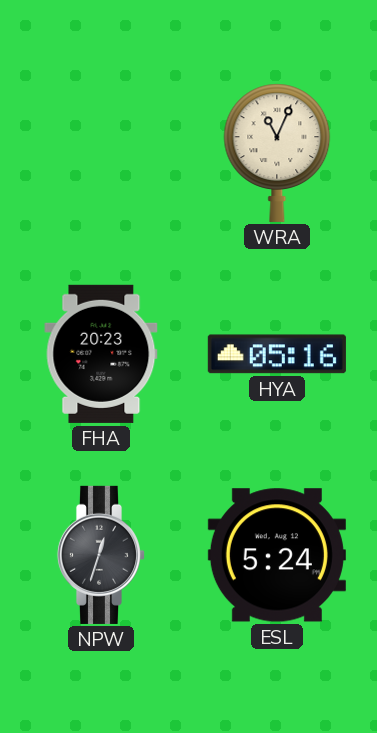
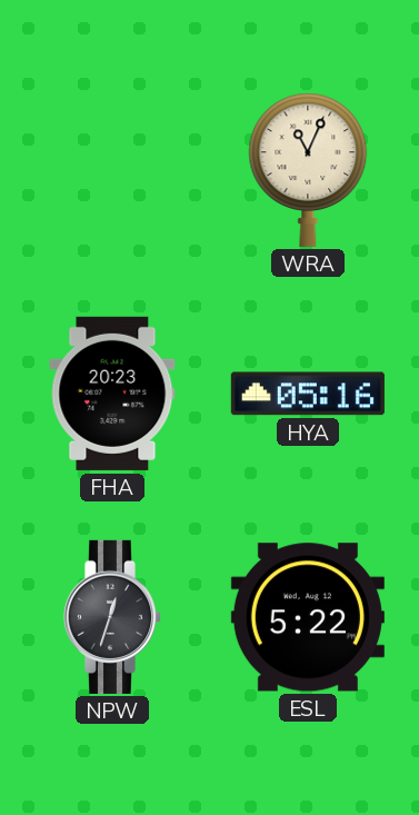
ESL: 5:24 -> 5:22
